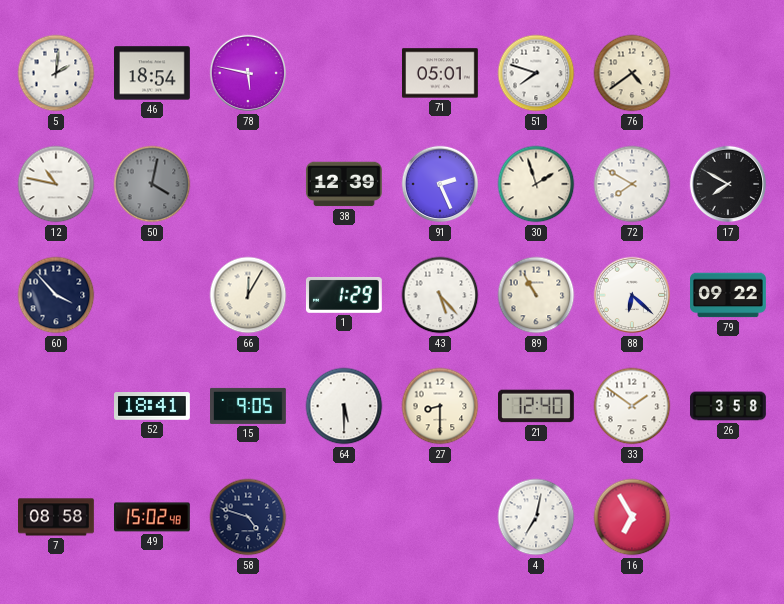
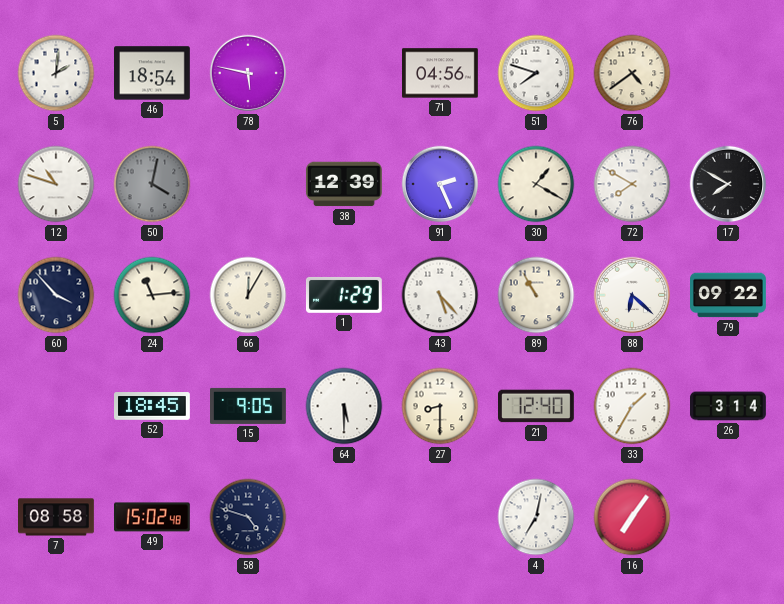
71: 05:01 -> 04:56
12: 10:47 -> 10:48
30: 1:57 -> 1:20
24: none -> 11:14
52: 18:41 -> 18:45
33: 1:51 -> 1:35
26: 3:58 -> 3:14
16: 6:55 -> 7:06
